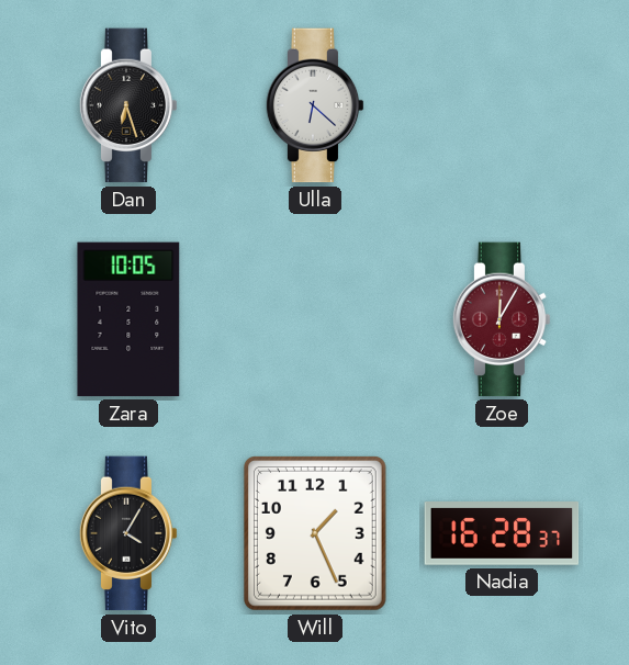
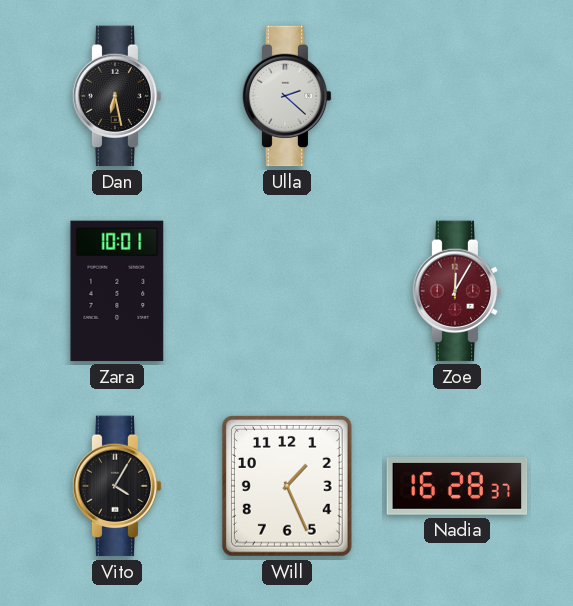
Dan: 6:27 -> 6:28
Ulla: 6:22 -> 2:22
Zara: 10:05 -> 10:01
